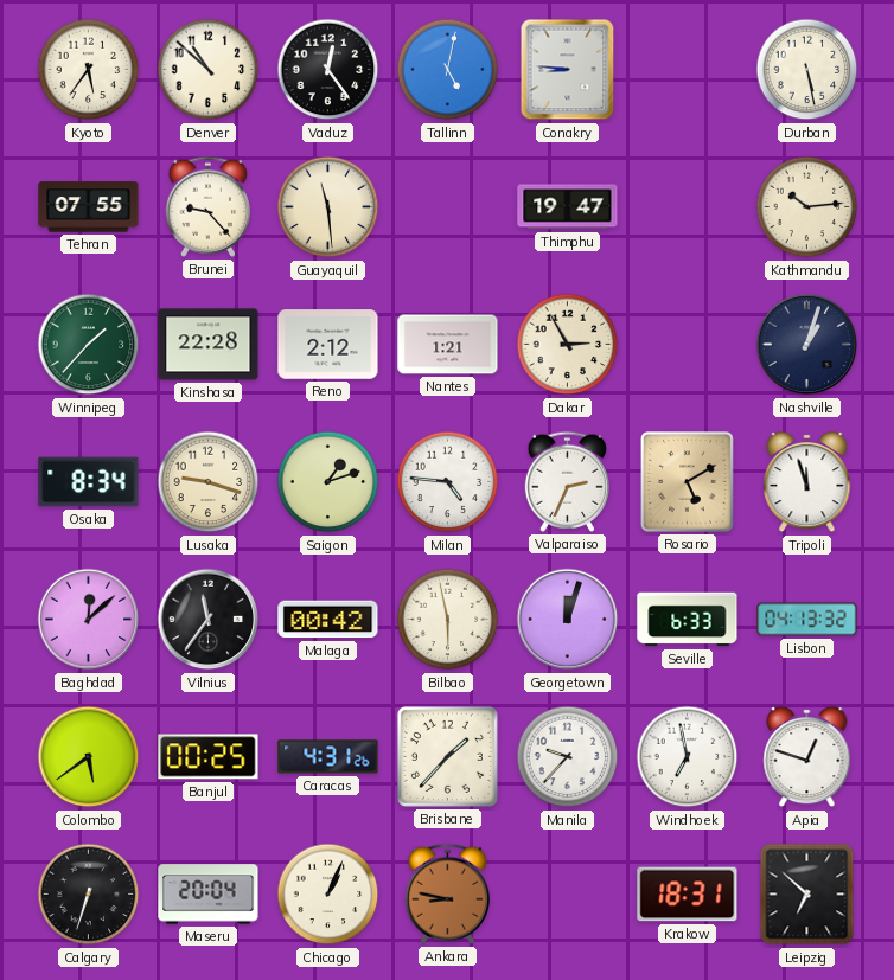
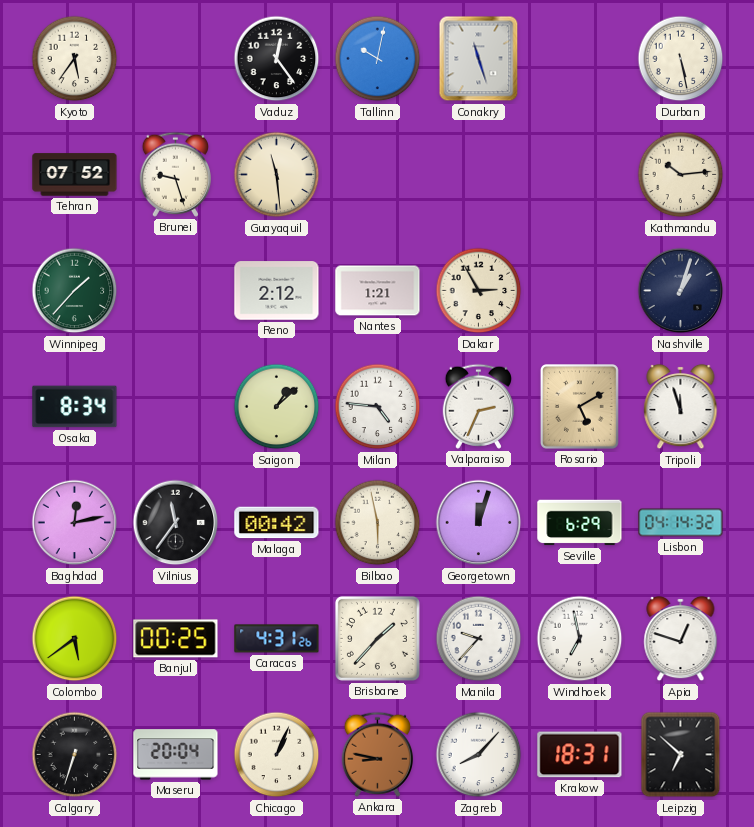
Denver: 10:52 -> none
Tallinn: 5:02 -> 10:02
Conakry: 8:46 -> 11:27
Tehran: 07:55 -> 07:52
Brunei: 9:23 -> 9:27
Thimphu: 19:47 -> none
Kinshasa: 22:28 -> none
Lusaka: 9:18 -> none
Saigon: 1:12 -> 1:08
Baghdad: 12:08 -> 12:13
Seville: 6:33 -> 6:29
Lisbon: 04:13 -> 04:14
Zagreb: none -> 8:07
